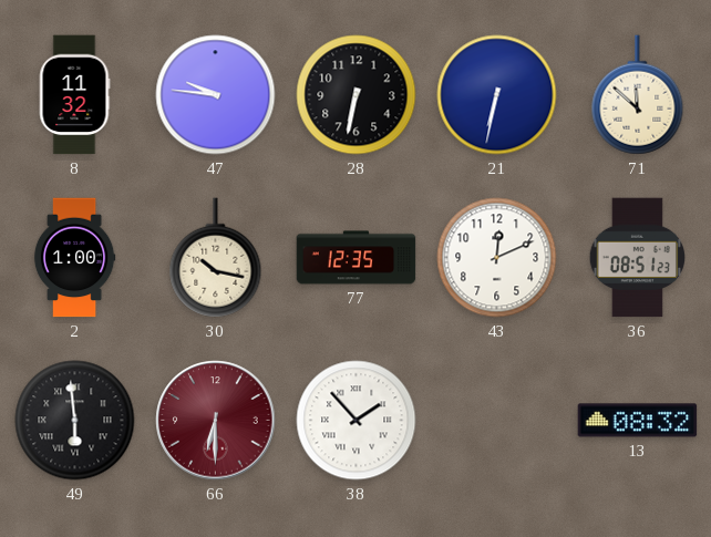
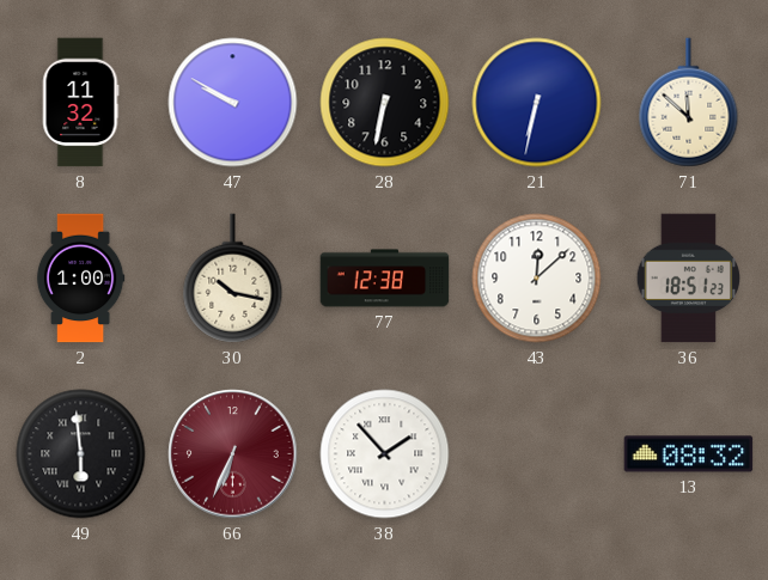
47: 9:46 -> 9:50
77: 12:35 -> 12:38
43: 12:11 -> 12:08
36: 08:51 -> 18:51
66: 6:30 -> 6:34
